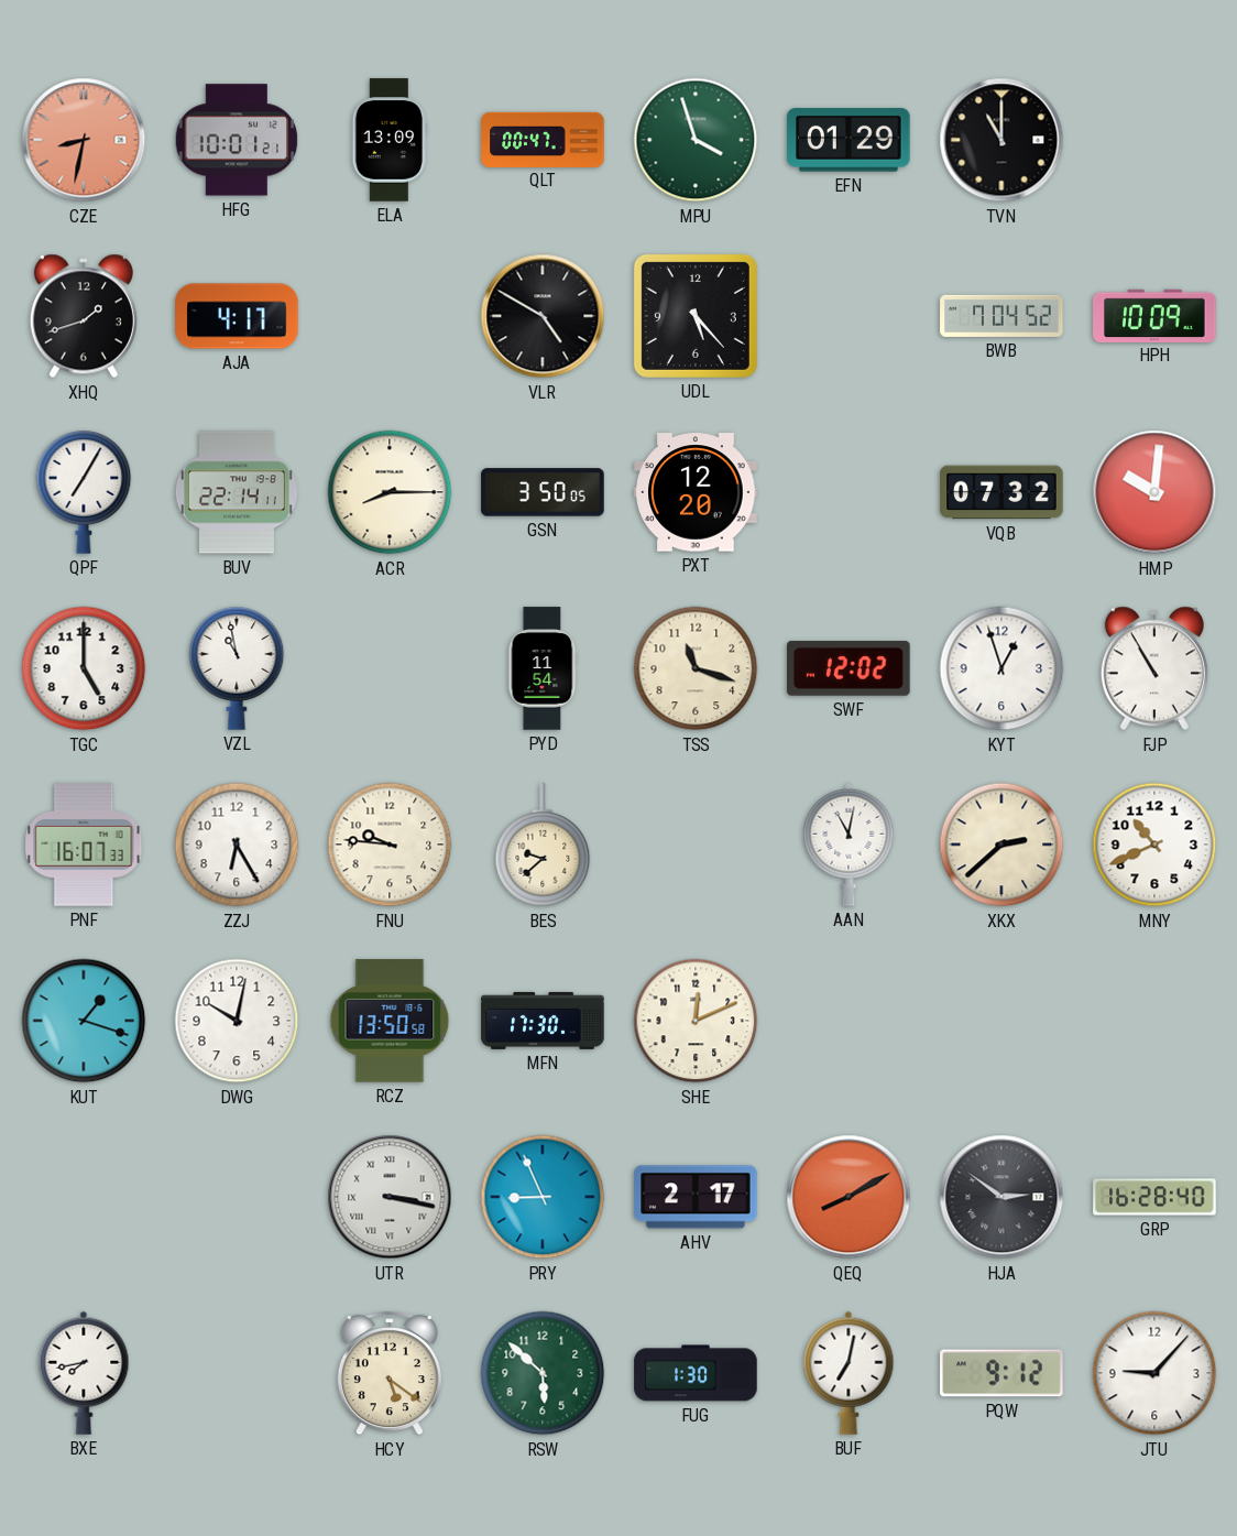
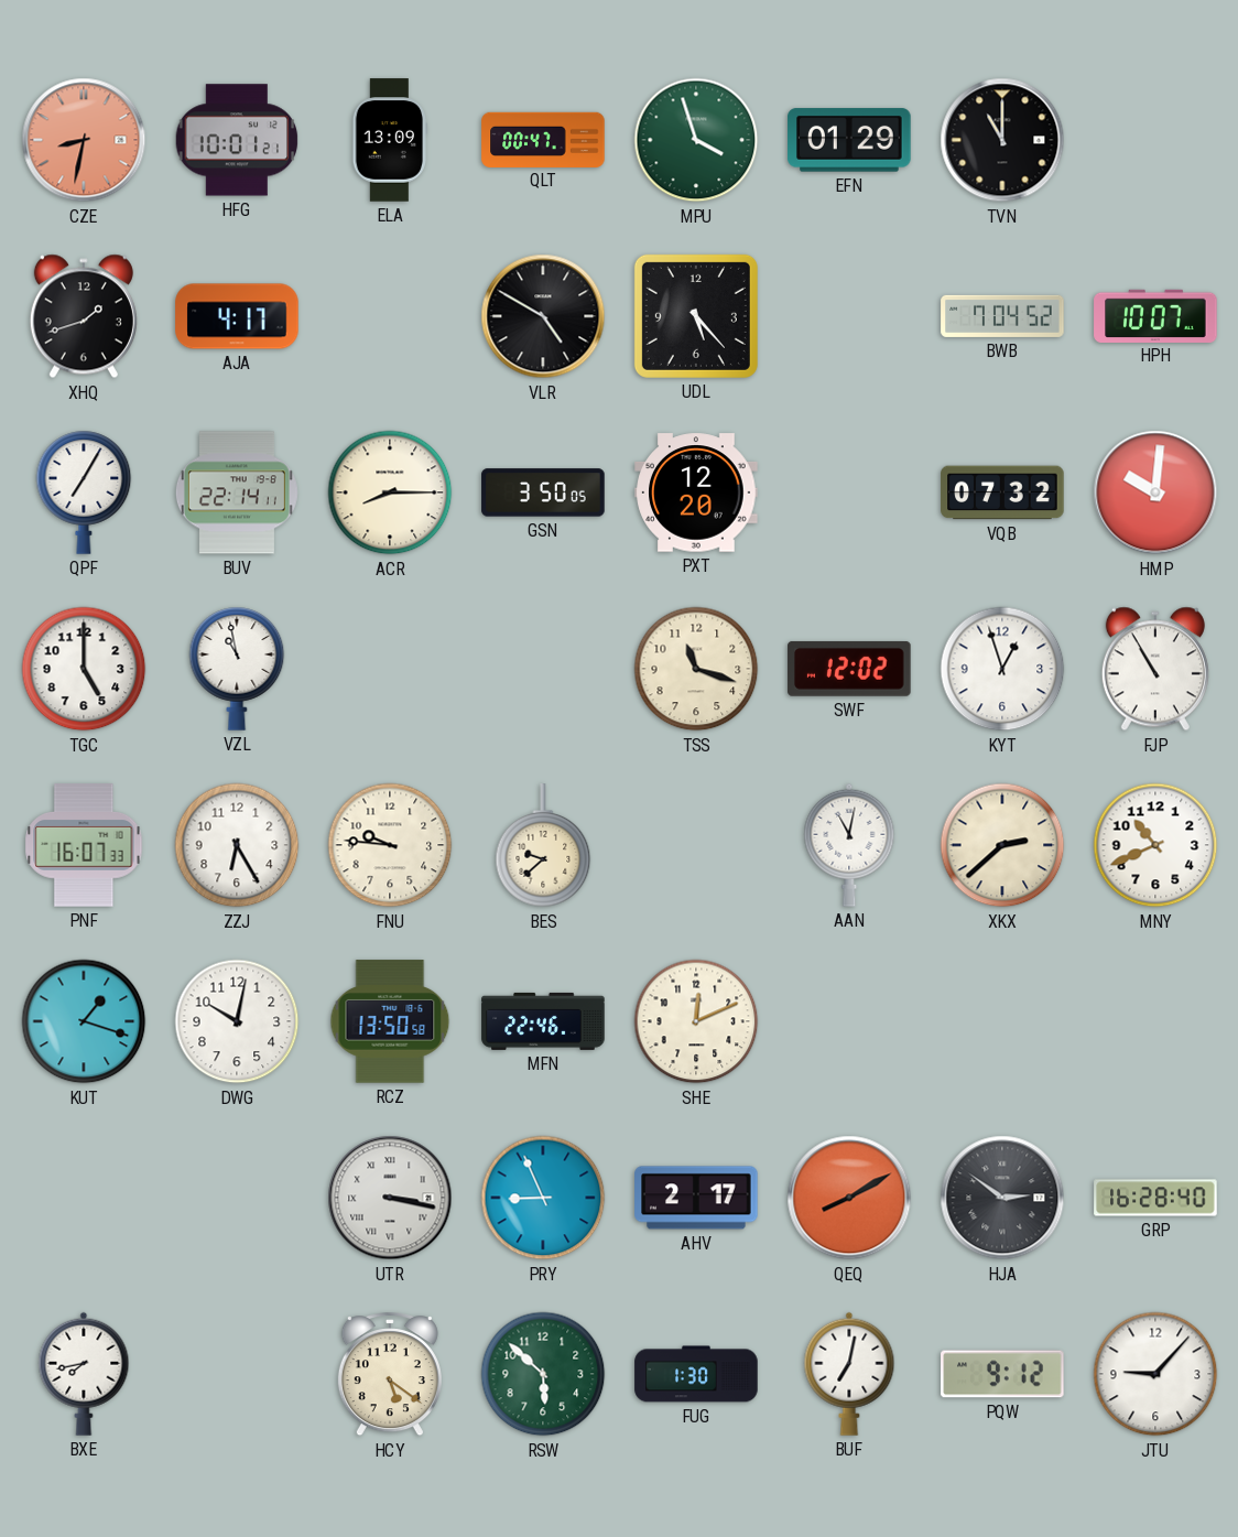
HPH: 10:09 -> 10:07
PYD: 11:54 -> none
MFN: 17:30 -> 22:46
